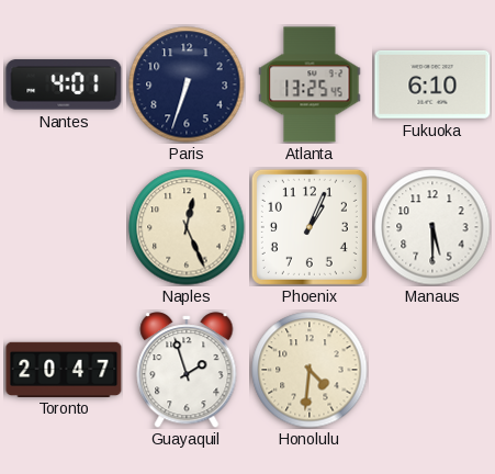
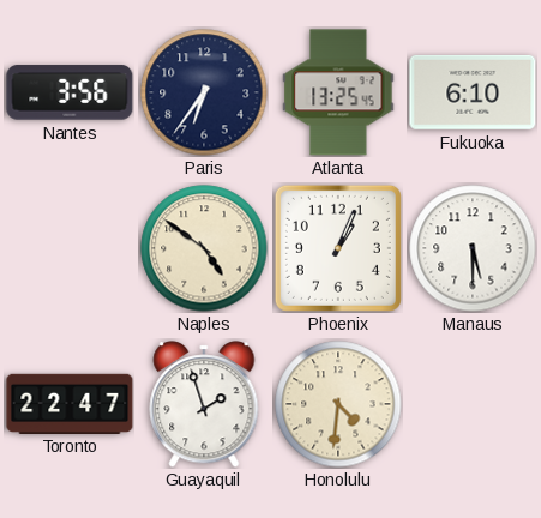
Nantes: 4:01 -> 3:56
Paris: 6:33 -> 6:36
Naples: 12:26 -> 4:51
Toronto: 20:47 -> 22:47
